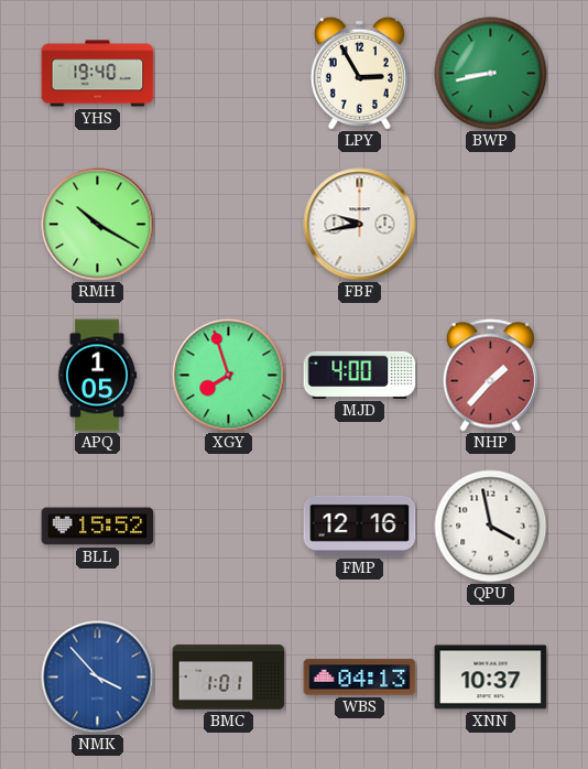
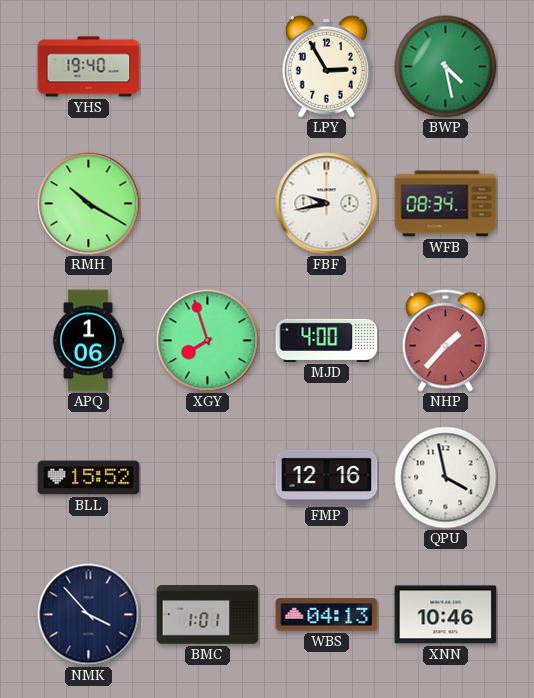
BWP: 8:43 -> 4:28
WFB: none -> 08:34
APQ: 1:05 -> 1:06
NMK dial: blue -> navy
XNN: 10:37 -> 10:46
